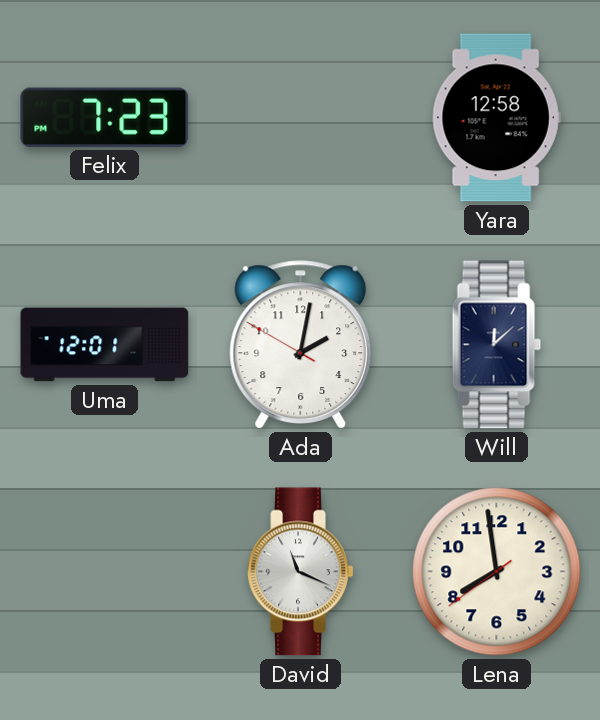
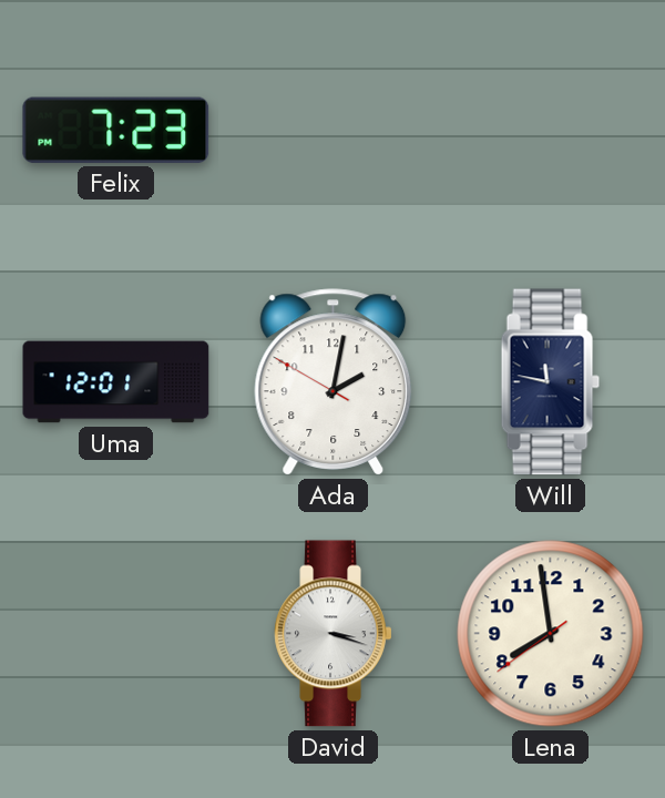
Yara: 12:58 -> none
Will: 12:08 -> 11:47
David: 11:19 -> 3:18
